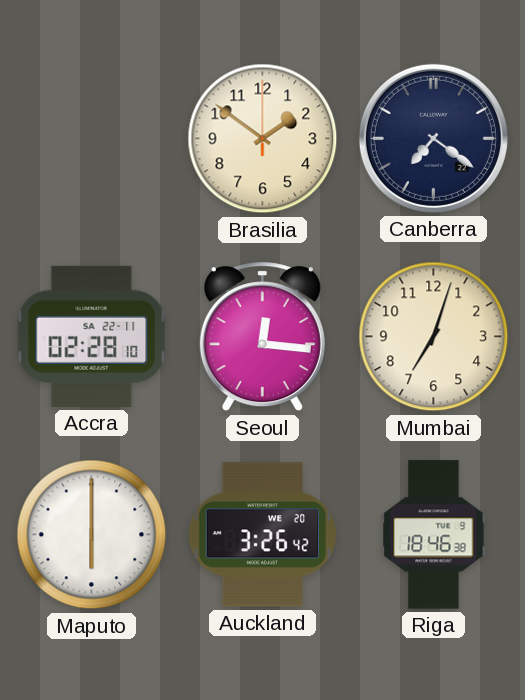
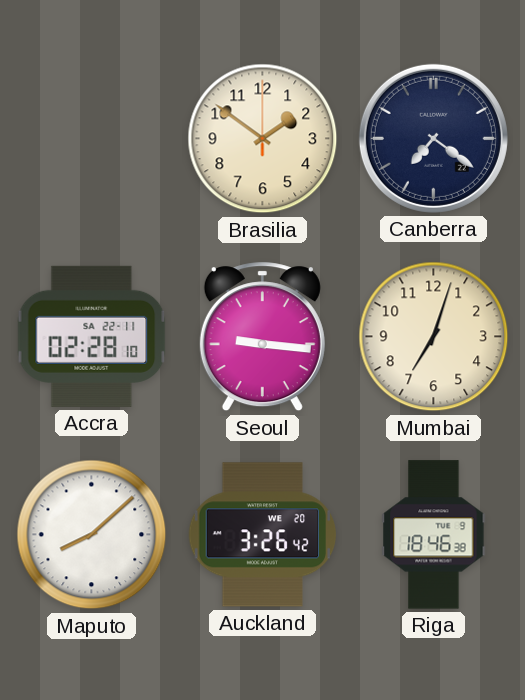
Seoul: 12:16 -> 9:16
Maputo: 6:00 -> 8:08
